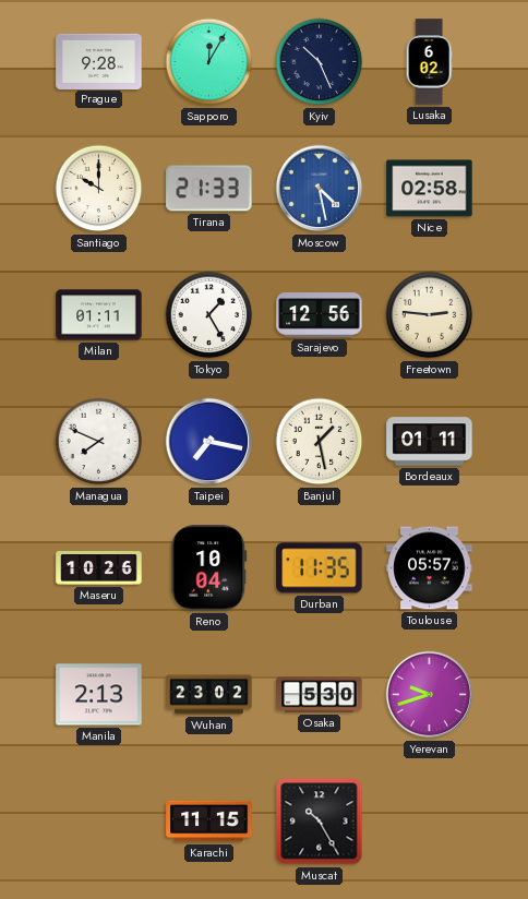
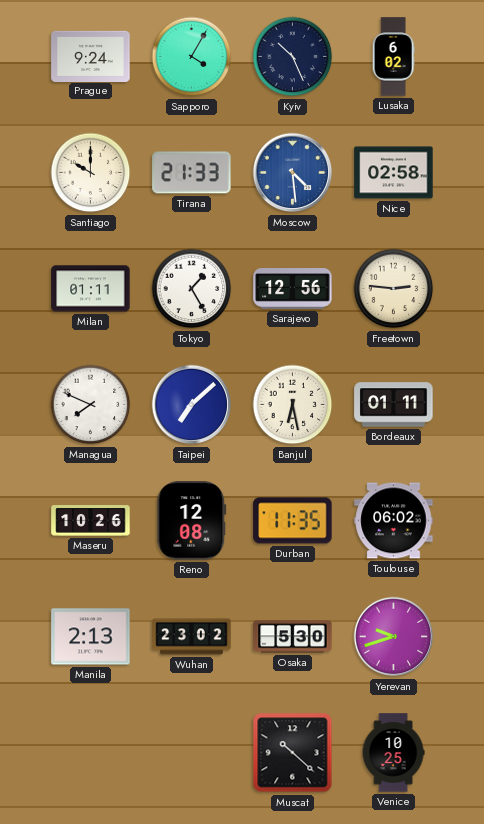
Prague: 9:28 -> 9:24
Sapporo: 12:05 -> 4:05
Moscow: 4:28 -> 4:29
Taipei: 7:17 -> 7:08
Banjul: 1:28 -> 6:28
Reno: 10:04 -> 12:08
Toulouse: 05:57 -> 06:02
Karachi: 11:15 -> none
Muscat: 10:25 -> 10:22
Venice: none -> 10:25
